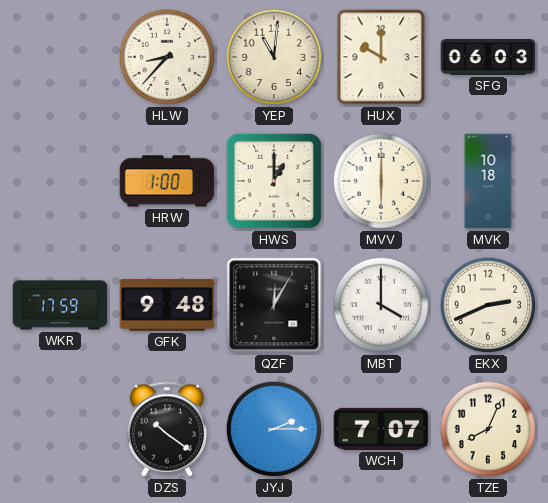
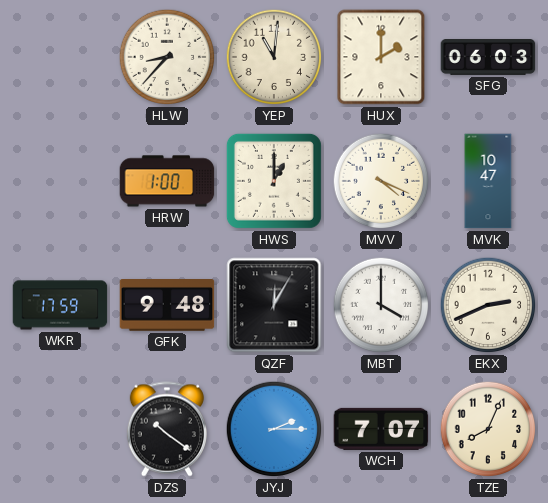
HUX: 10:00 -> 2:00
MVV: 6:00 -> 4:19
MVK: 10:18 -> 10:47
